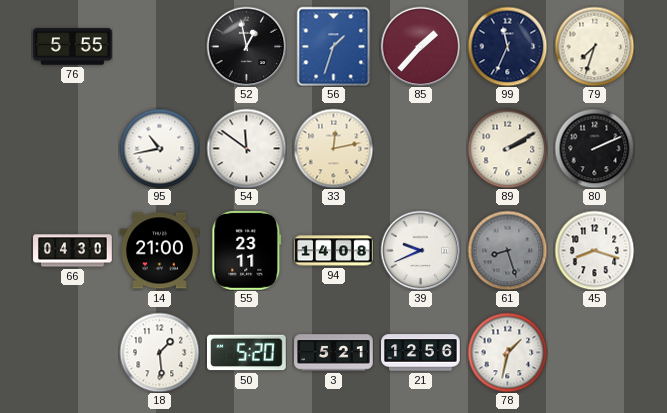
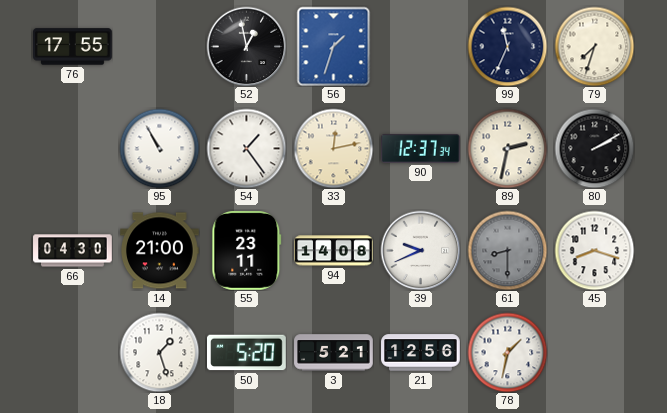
76: 5:55 -> 17:55
85: 1:37 -> none
95: 10:43 -> 10:55
54: 11:51 -> 1:24
90: none -> 12:37
89: 2:10 -> 2:32
80: 2:11 -> 2:10
61: 8:27 -> 8:30
18: 1:29 -> 1:27
